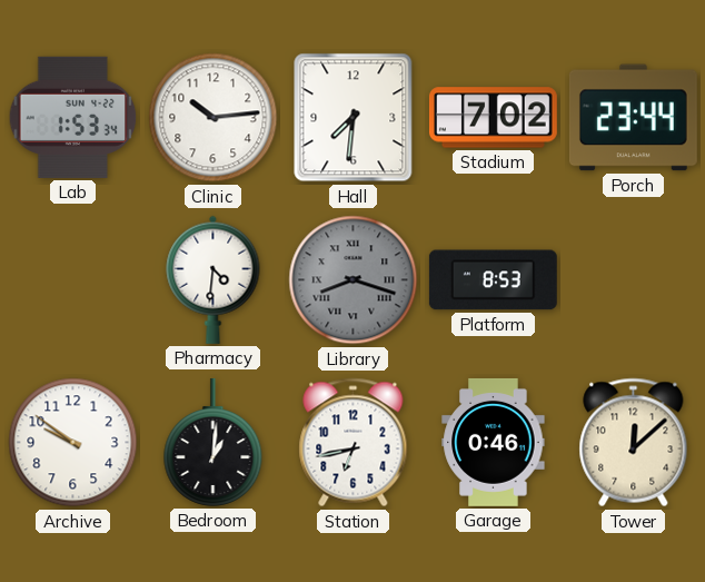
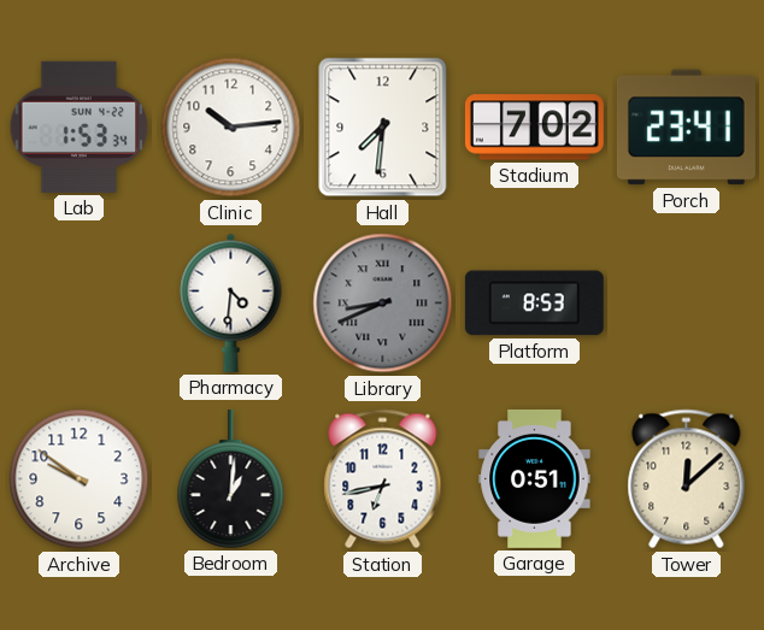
Porch: 23:44 -> 23:41
Library: 8:18 -> 8:41
Garage: 0:46 -> 0:51
